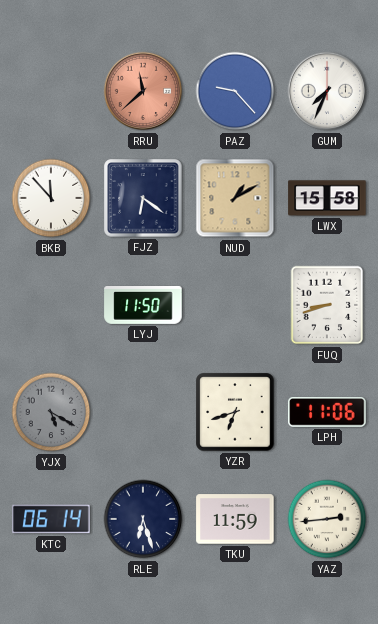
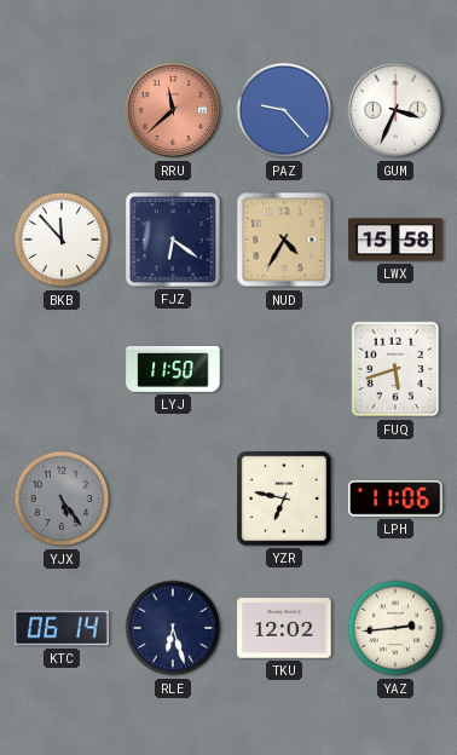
GUM: 7:34 -> 3:34
NUD: 1:10 -> 4:35
FUQ: 8:42 -> 5:42
YJX: 5:20 -> 5:24
YZR: 6:42 -> 6:47
TKU: 11:59 -> 12:02
